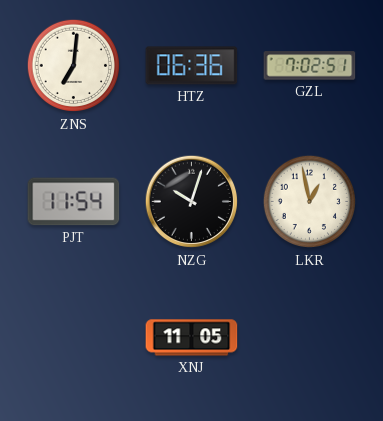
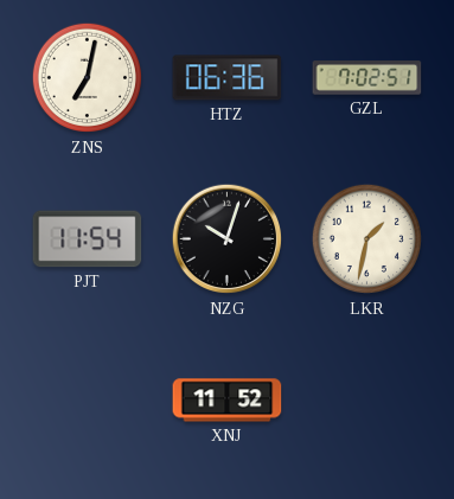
ZNS: 7:01 -> 7:02
LKR: 12:58 -> 1:32
XNJ: 11:05 -> 11:52
